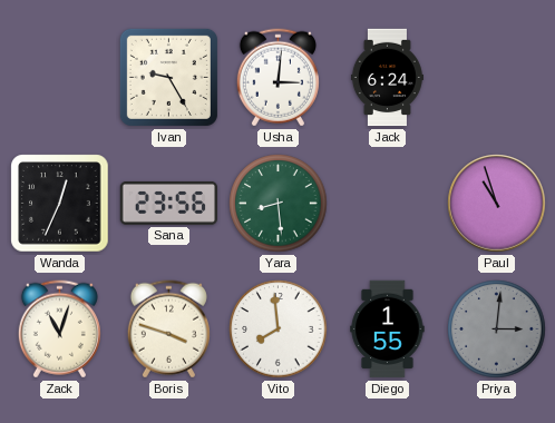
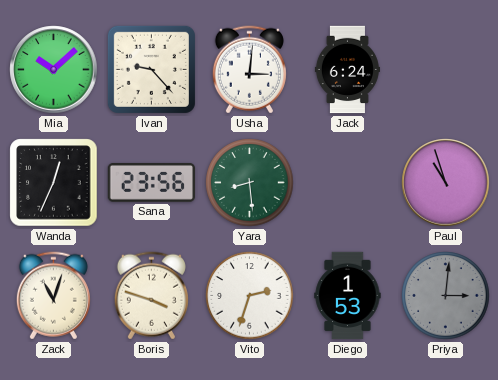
Mia: none -> 10:08
Ivan: 9:25 -> 9:23
Vito: 7:59 -> 2:33
Diego: 1:55 -> 1:53
